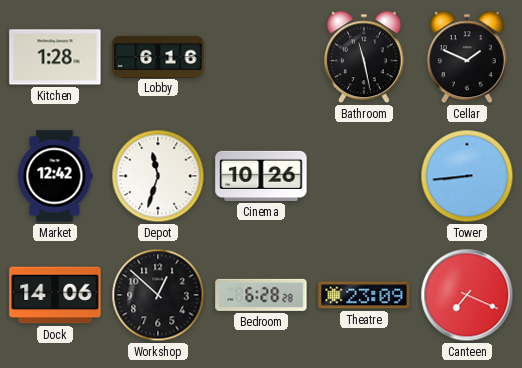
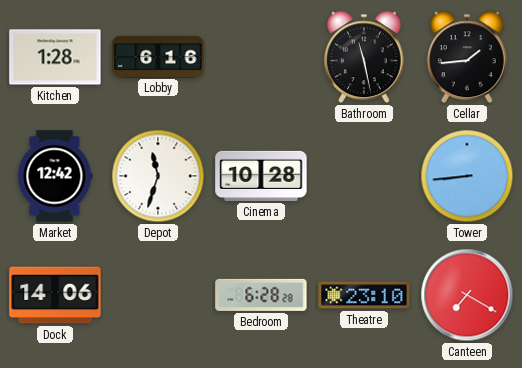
Cellar: 1:49 -> 1:44
Cinema: 10:26 -> 10:28
Workshop: 12:52 -> none
Theatre: 23:09 -> 23:10
Canteen: 7:19 -> 7:20
